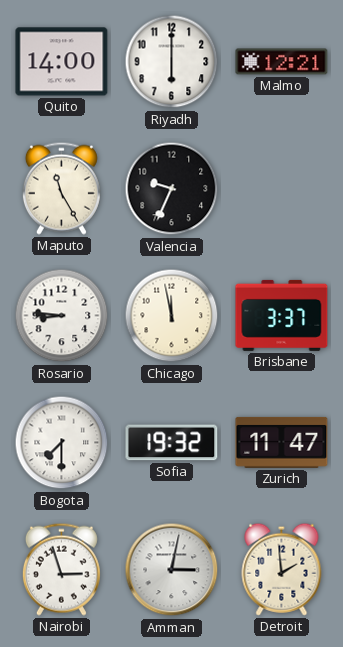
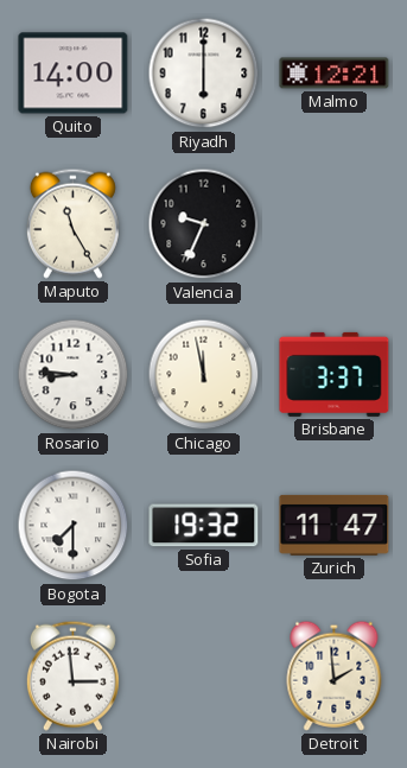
Nairobi: 2:57 -> 2:59
Amman: 3:02 -> none
